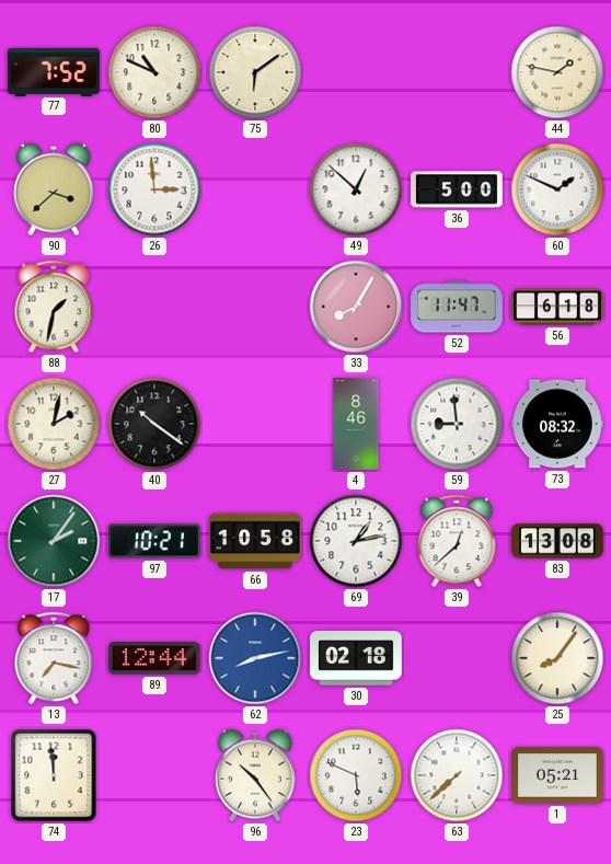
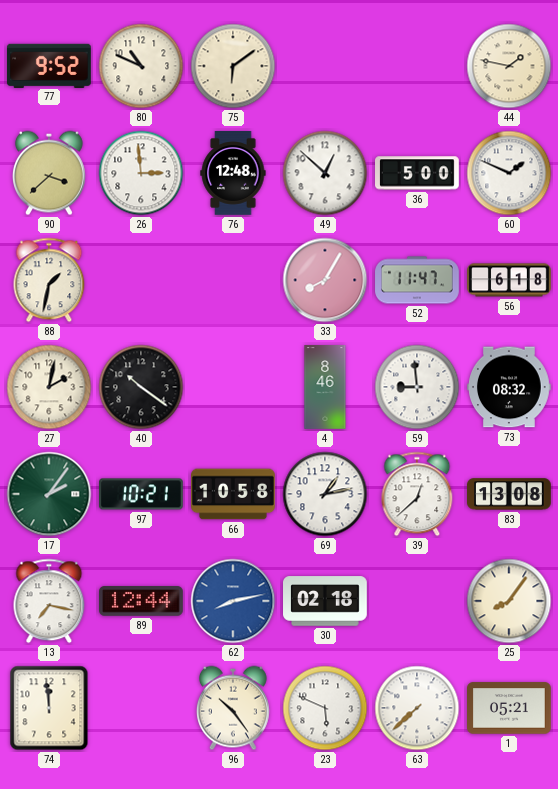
77: 7:52 -> 9:52
76: none -> 12:48
